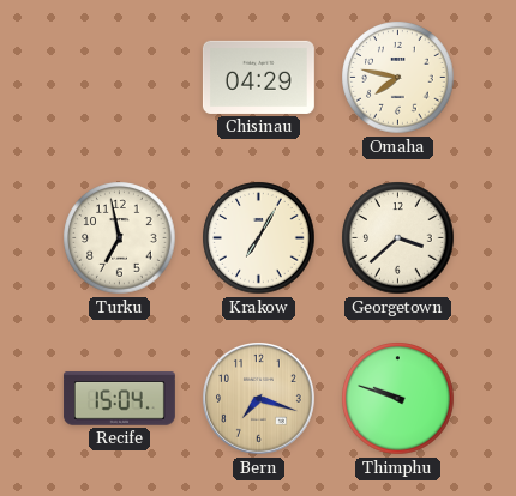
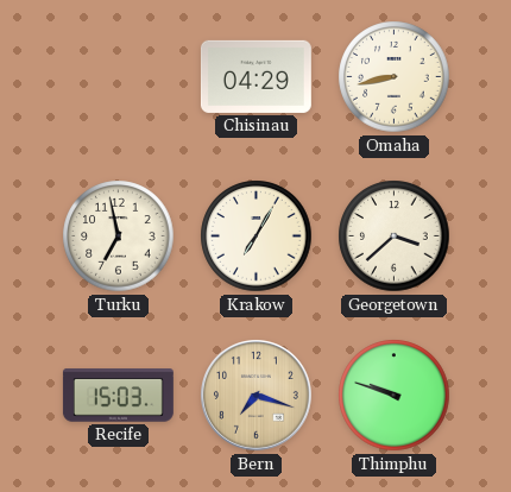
Omaha: 7:47 -> 8:43
Recife: 15:04 -> 15:03
